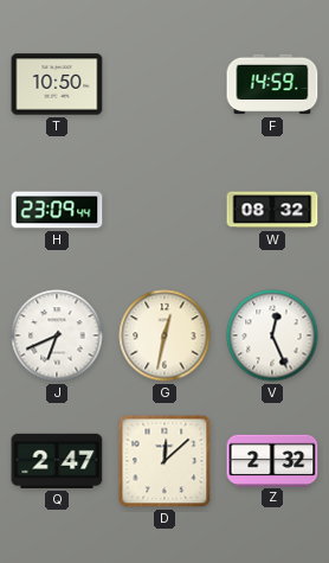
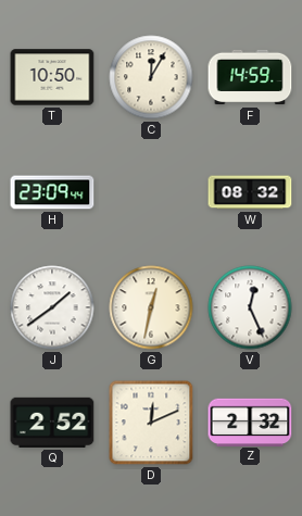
C: none -> 12:05
J: 6:41 -> 1:39
Q: 2:47 -> 2:52
D: 12:08 -> 12:11
